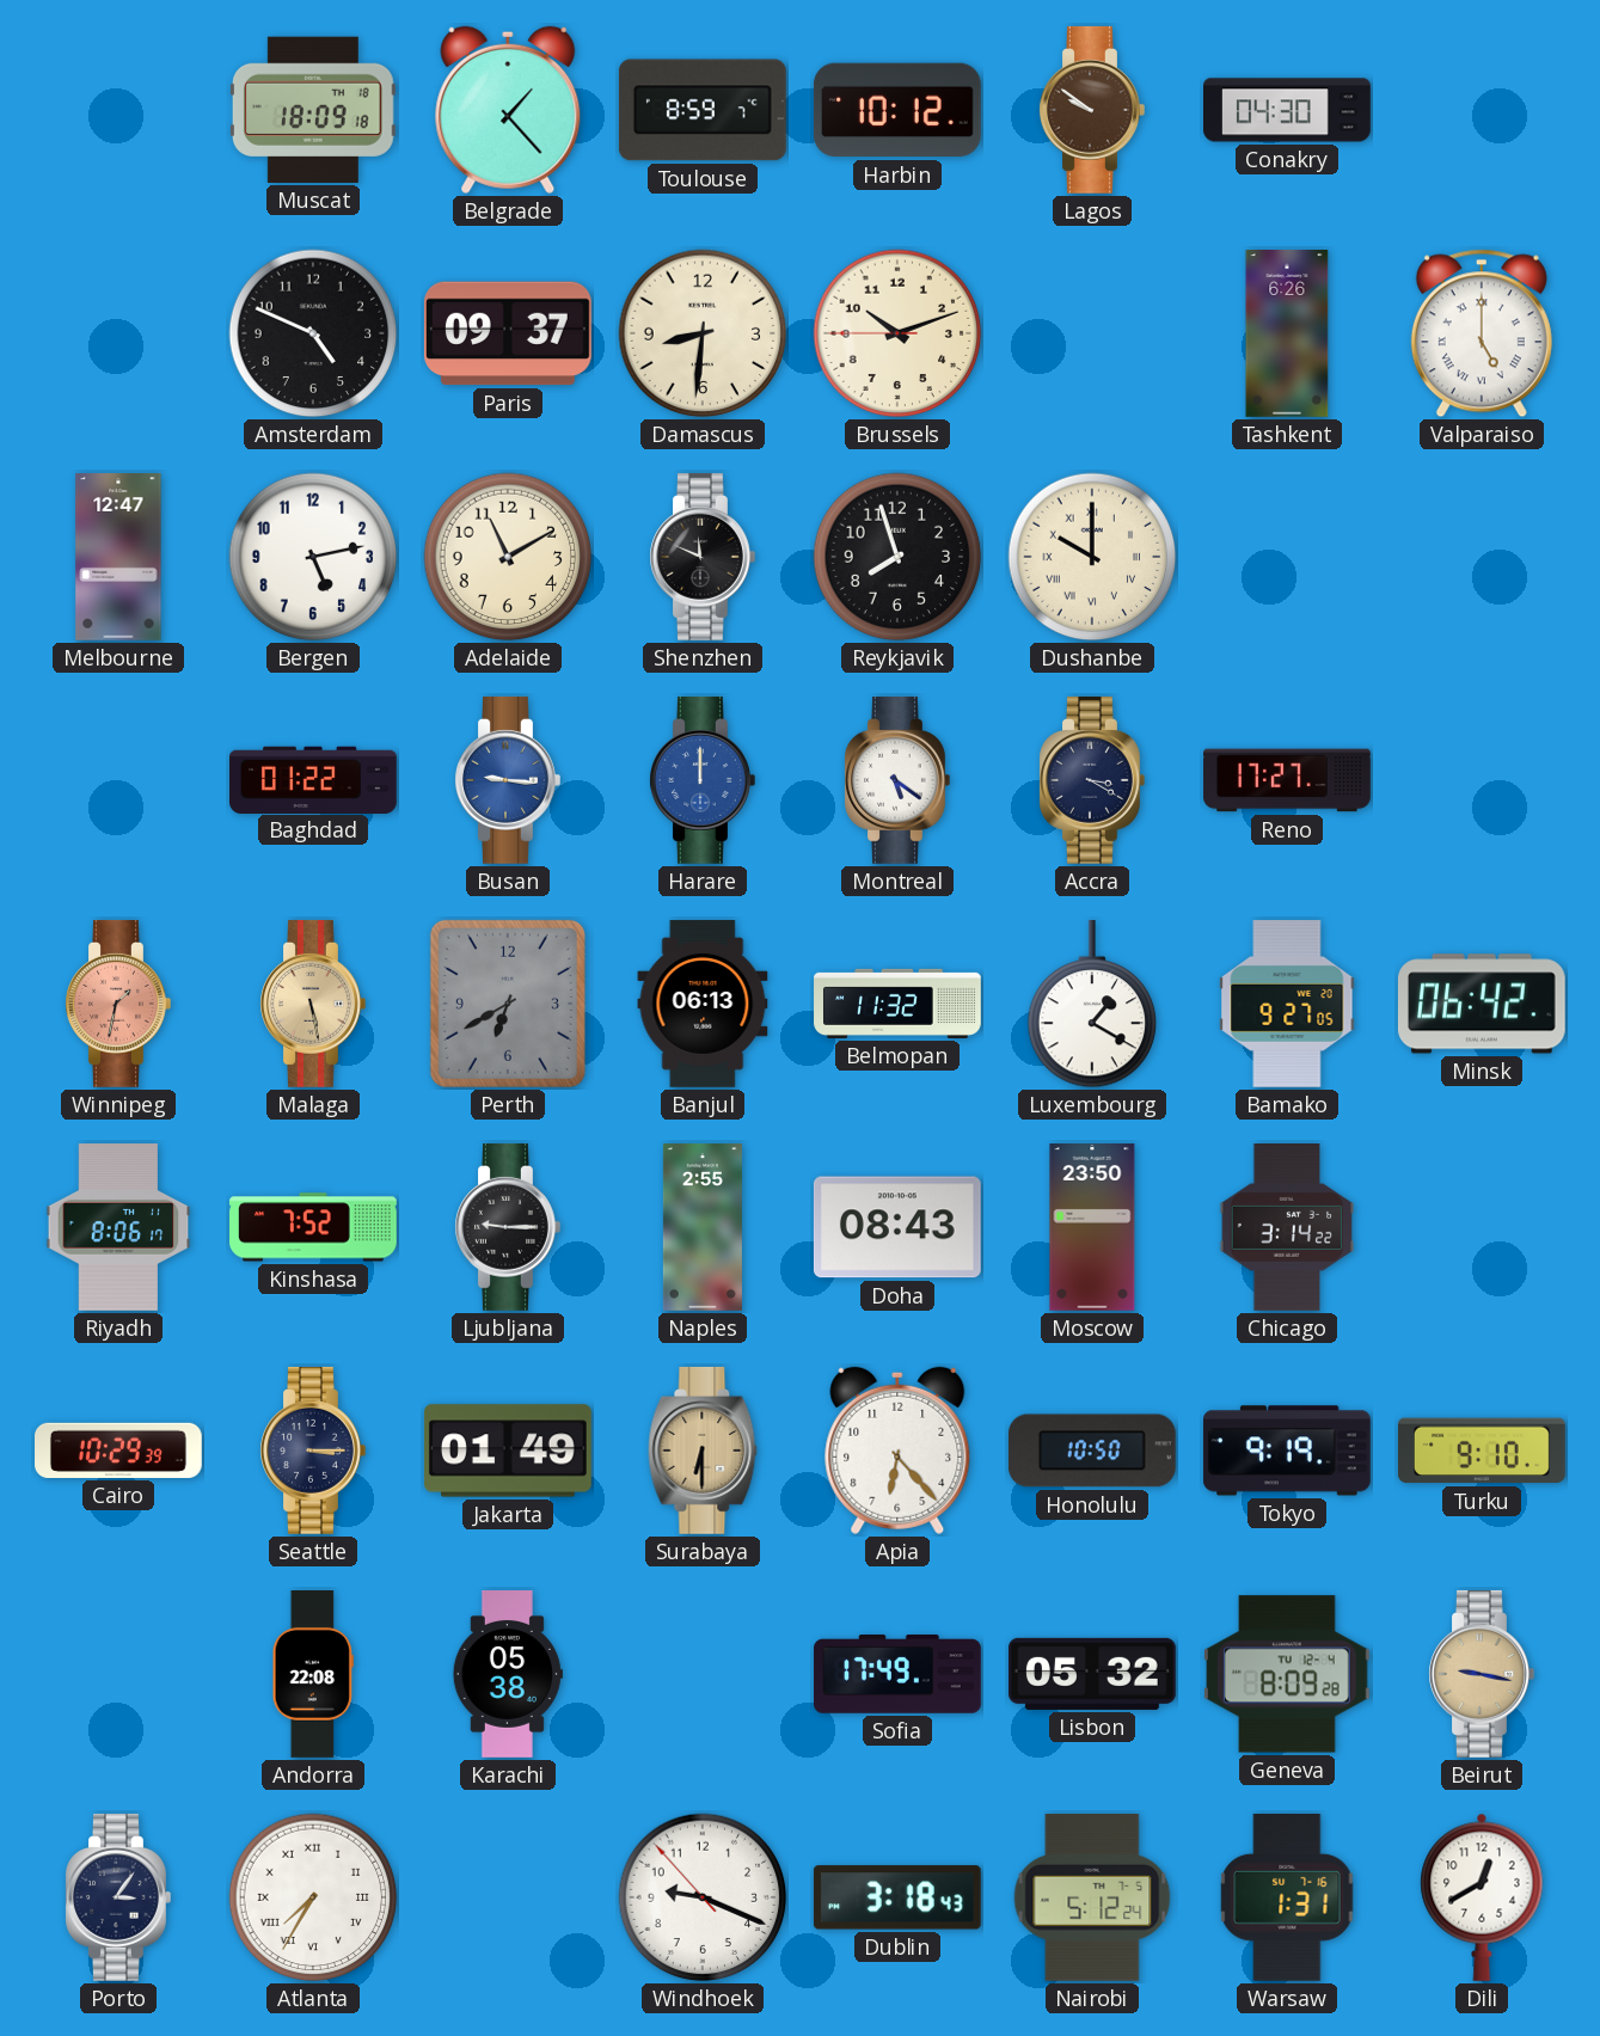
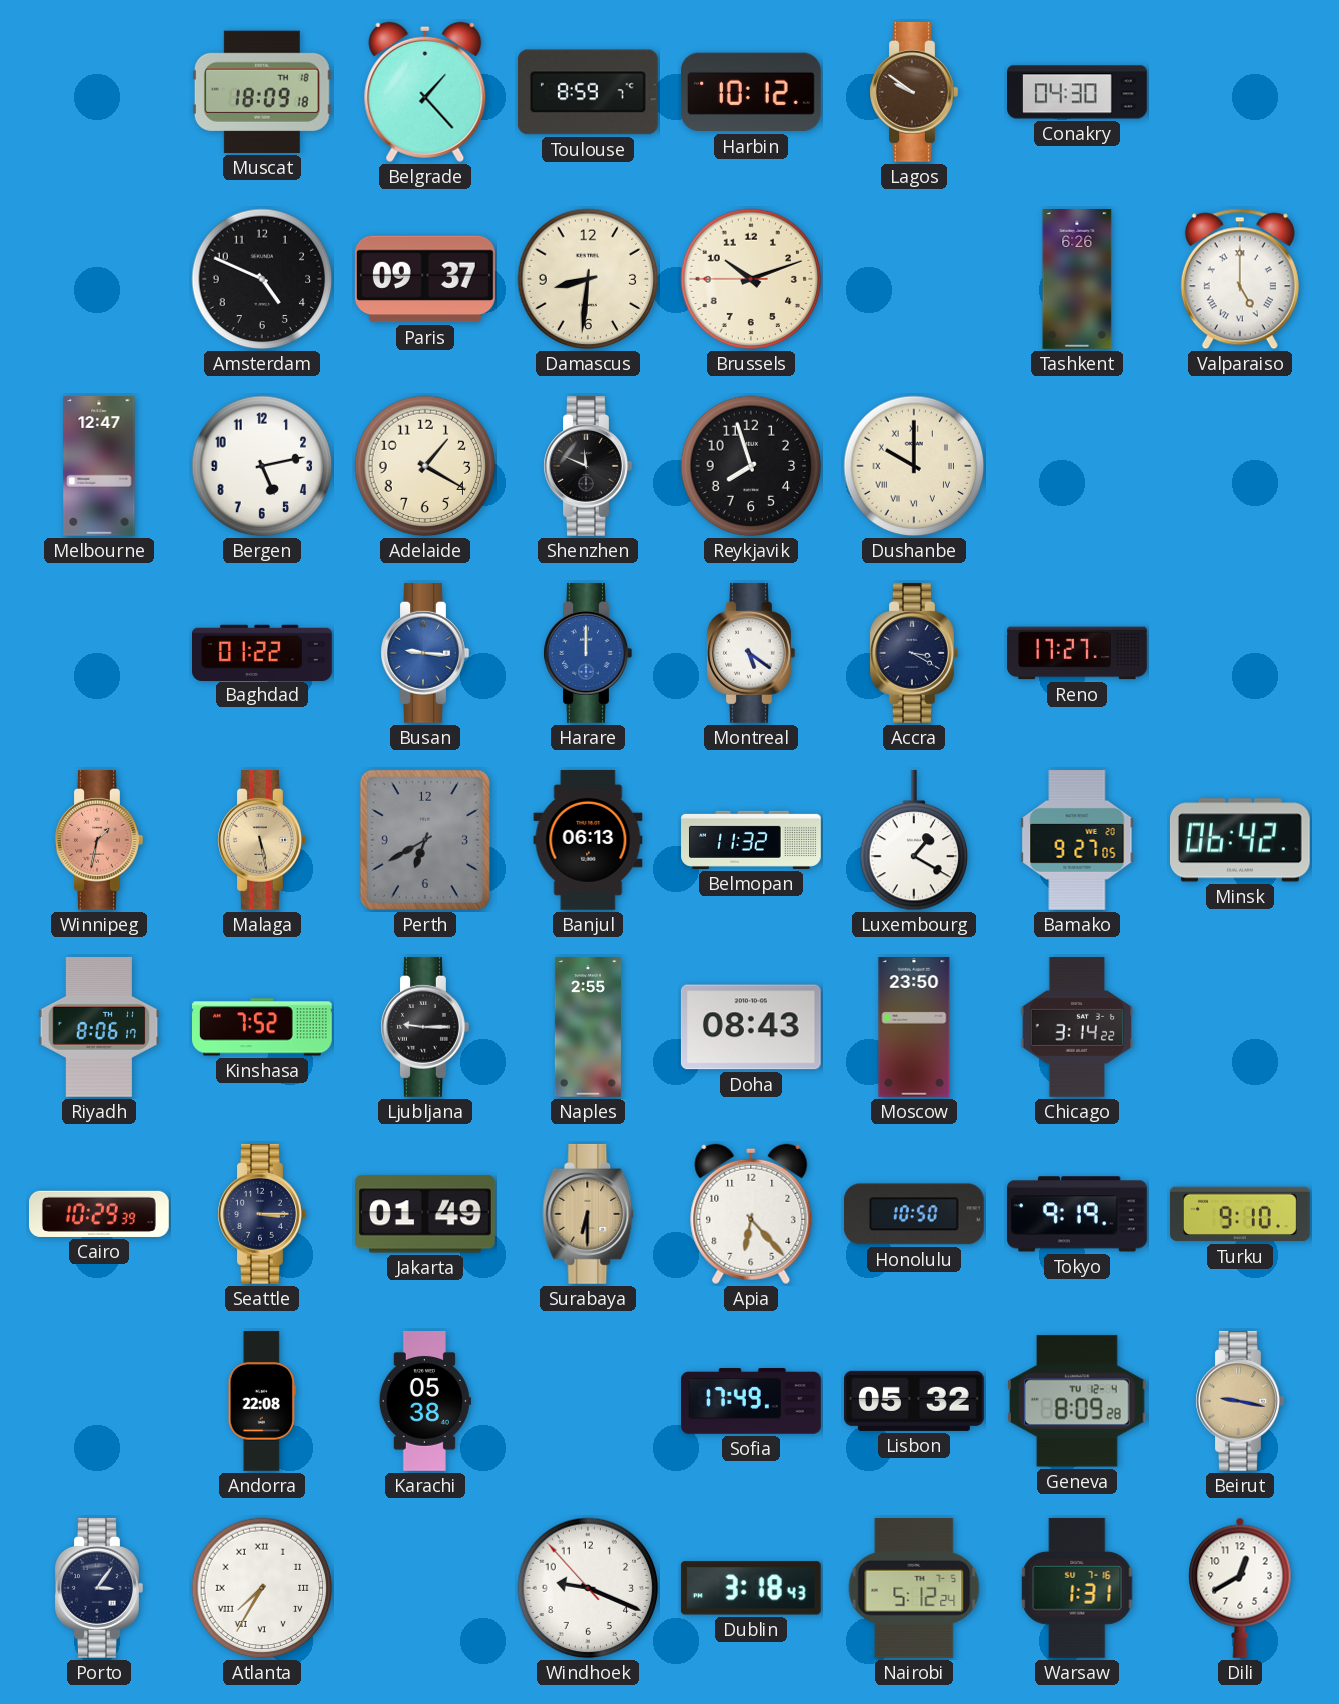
Adelaide: 11:10 -> 1:20
